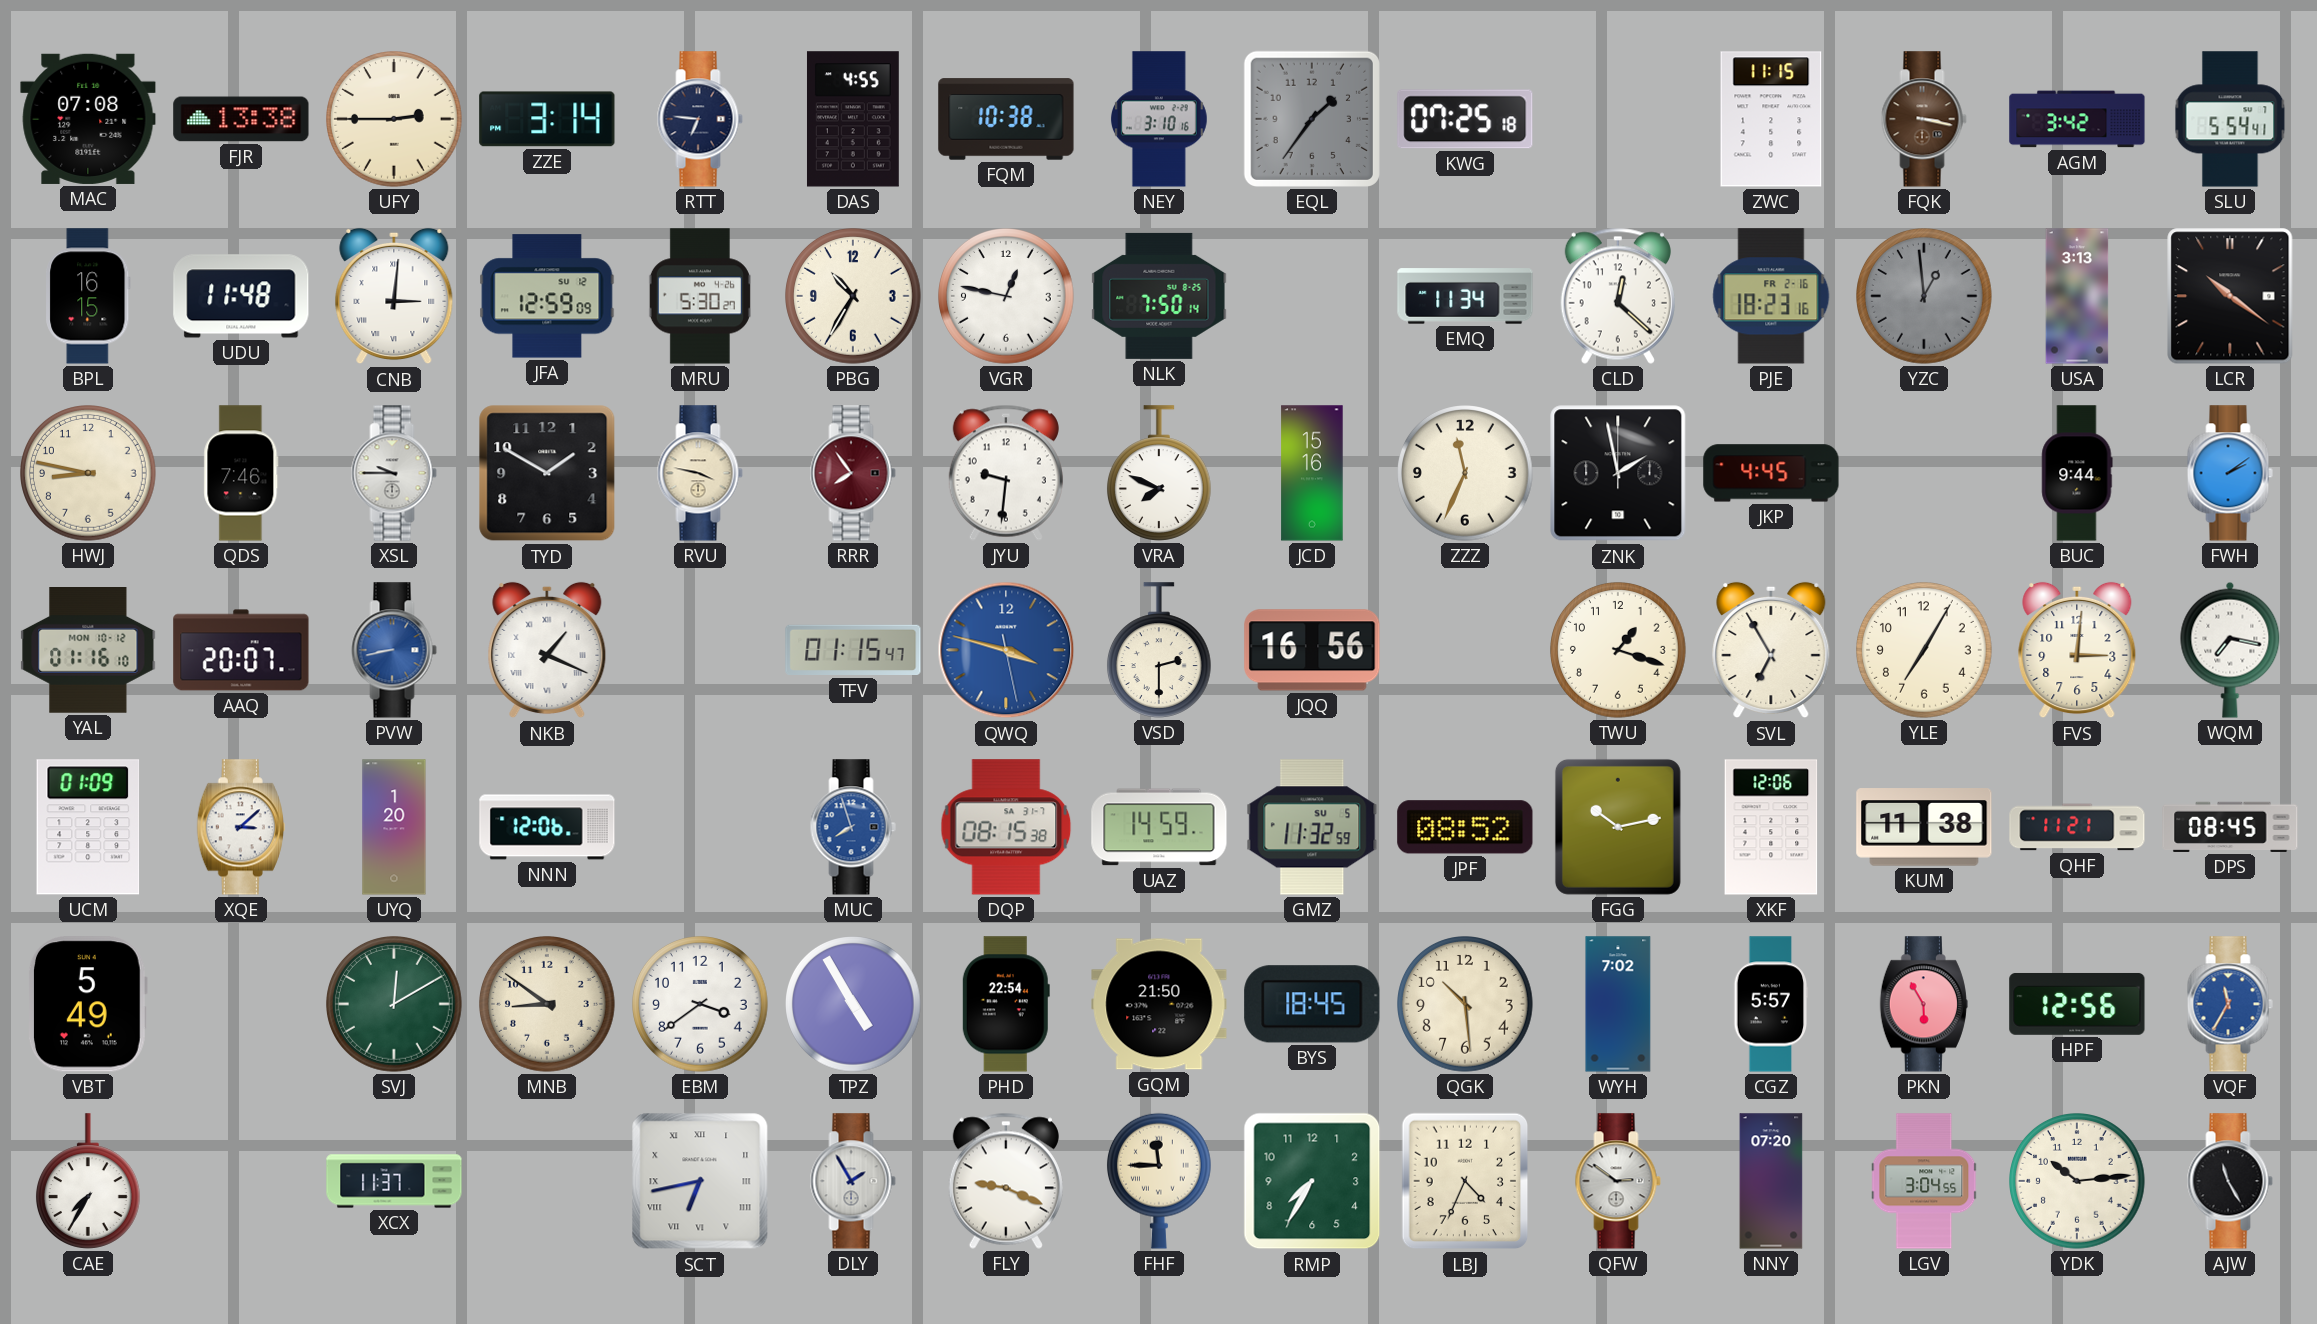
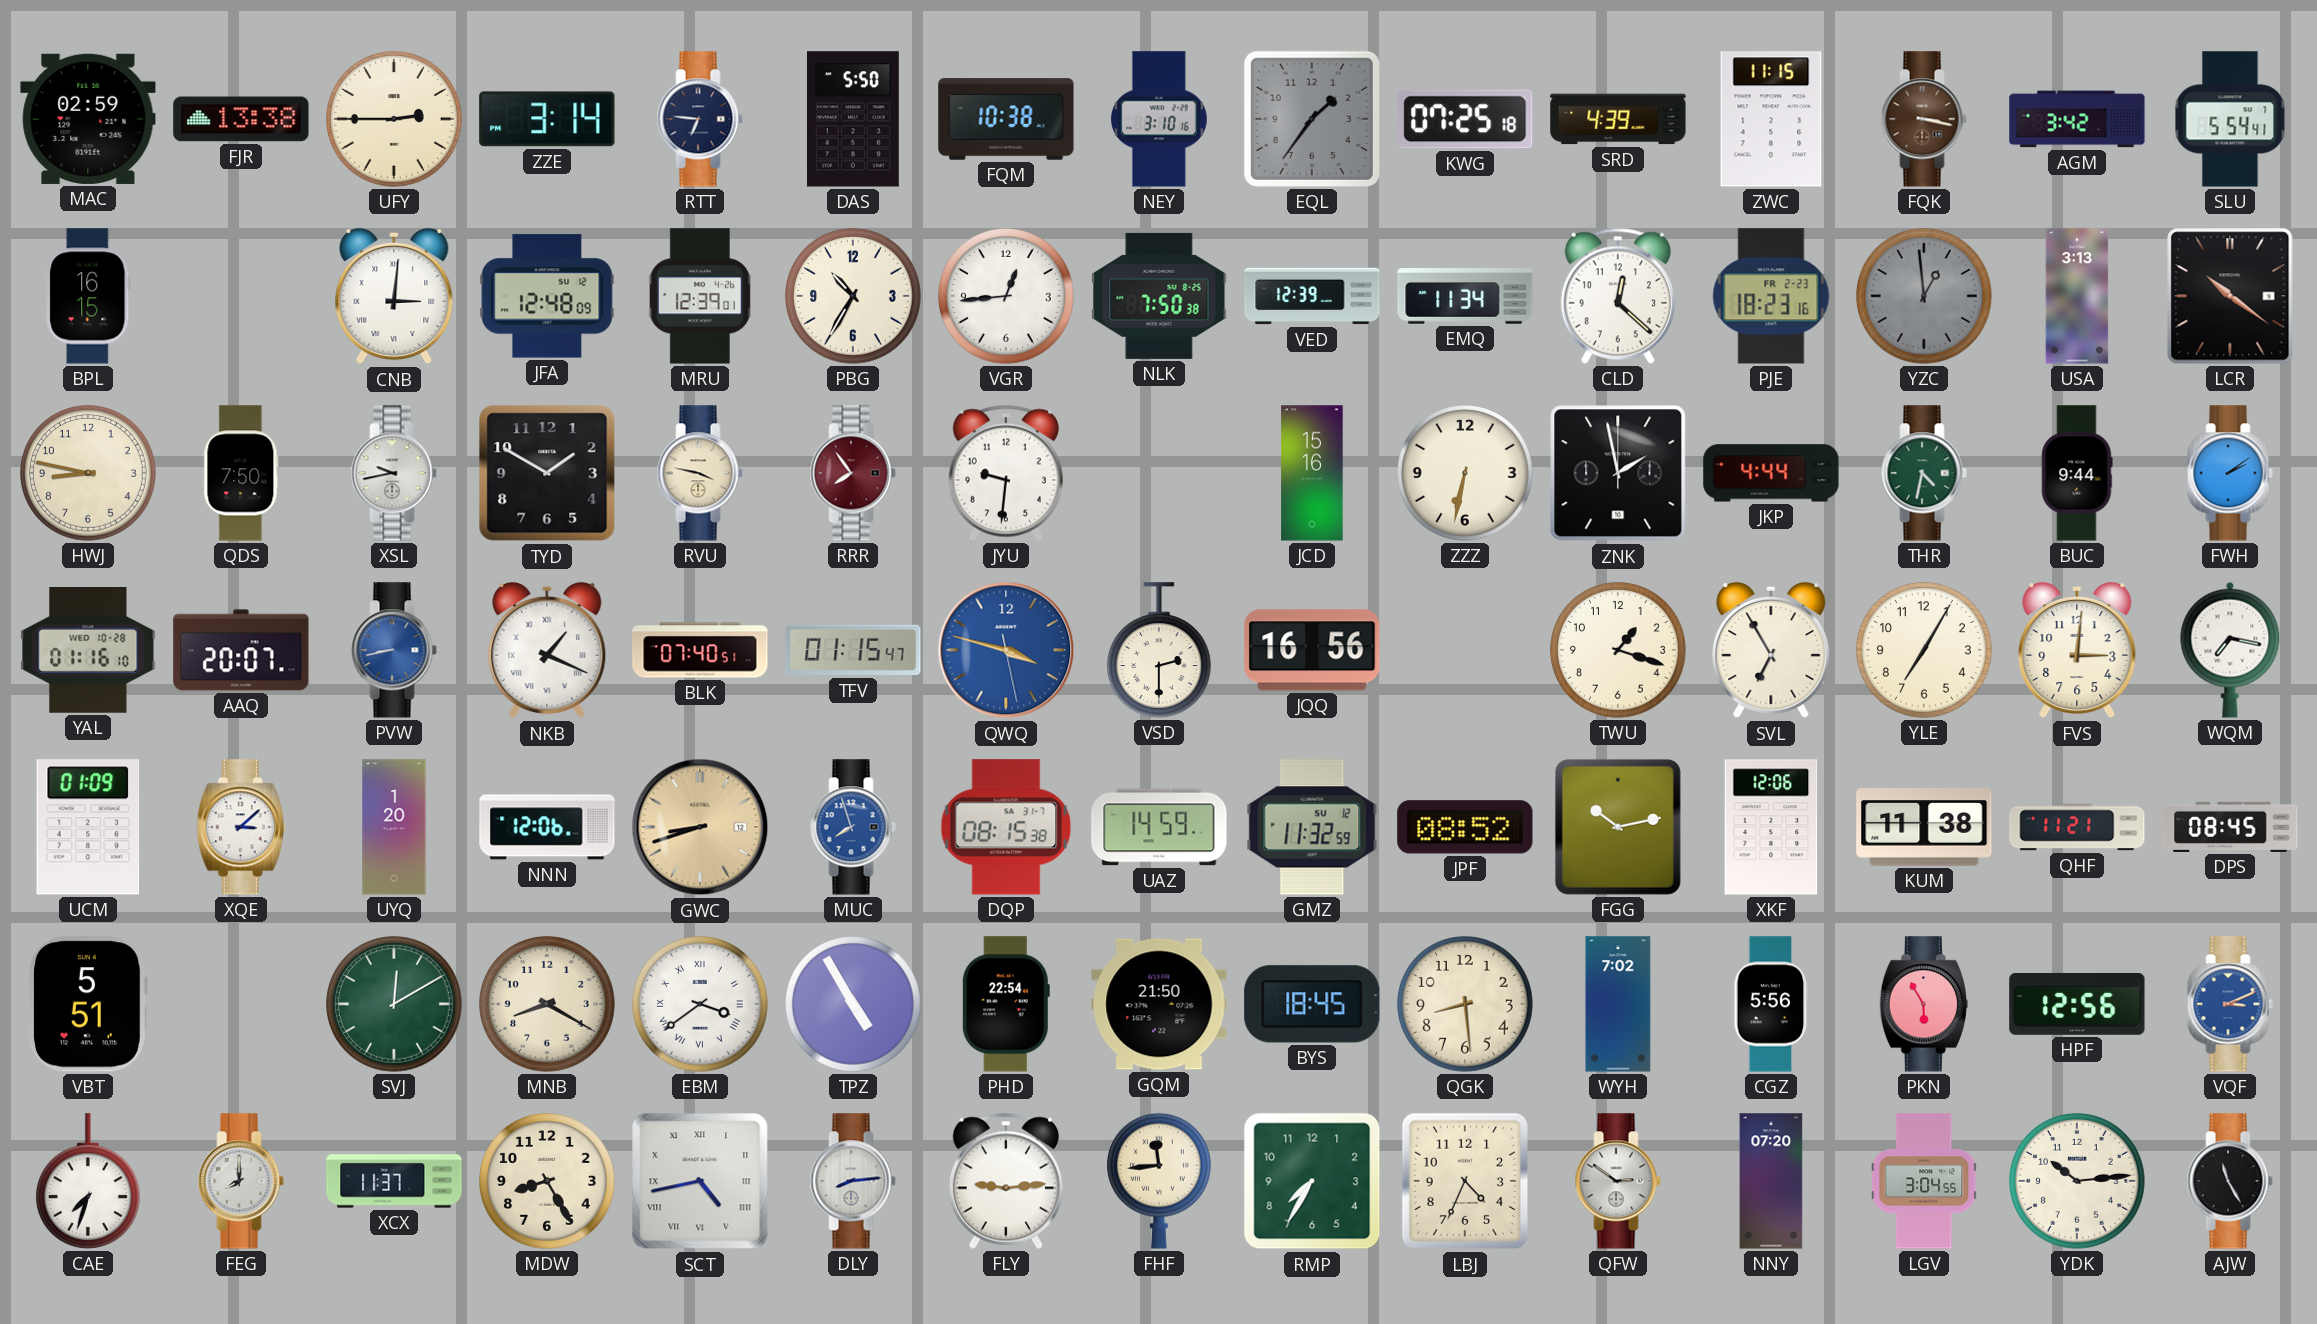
MAC: 07:08 -> 02:59
DAS: 4:55 -> 5:50
SRD: none -> 4:39
UDU: 11:48 -> none
JFA: 12:59 -> 12:48
MRU: 5:30 -> 12:39
VGR: 12:47 -> 12:44
NLK: 7:50:14 -> 7:50:38
VED: none -> 12:39
PJE date: FR 2-16 -> FR 2-23
QDS: 7:46 -> 7:50
XSL: 9:45 -> 9:43
VRA: 7:49 -> none
ZZZ: 11:34 -> 6:32
JKP: 4:45 -> 4:44
THR: none -> 4:32
YAL date: MON 10-12 -> WED 10-28
BLK: none -> 07:40
GWC: none -> 8:42
GMZ date: SU 5 -> SU 12
VBT: 5:49 -> 5:51
MNB: 8:51 -> 8:20
EBM numerals: Arabic -> Roman
QGK: 10:29 -> 8:29
CGZ: 5:57 -> 5:56
VQF: 11:35 -> 3:11
CAE: 7:35 -> 7:33
FEG: none -> 8:00
MDW: none -> 8:25
SCT: 6:43 -> 4:43
DLY: 1:55 -> 8:14
FLY: 9:19 -> 9:14
FHF: 11:45 -> 11:44
